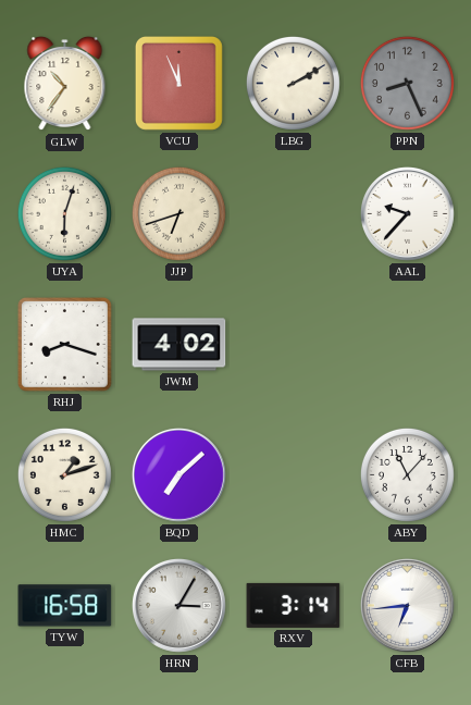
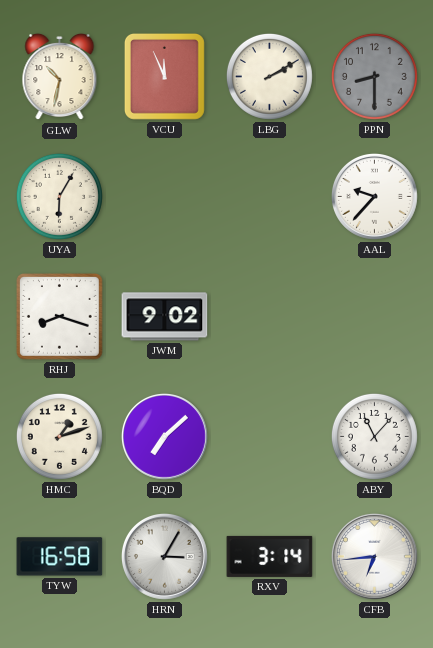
GLW: 10:36 -> 10:32
PPN: 8:26 -> 8:30
UYA: 6:03 -> 6:05
JJP: 6:42 -> none
JWM: 4:02 -> 9:02
